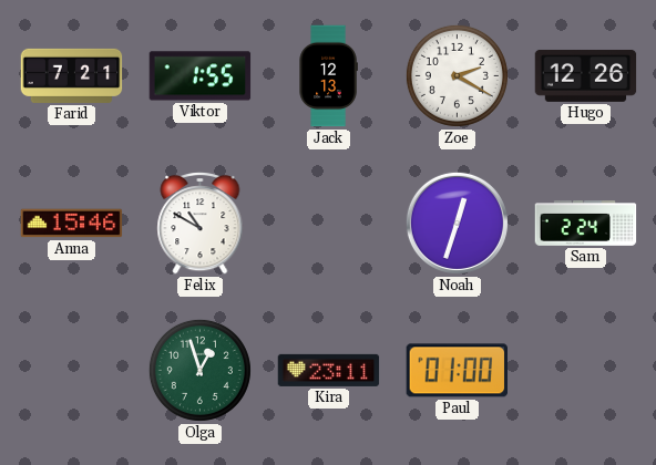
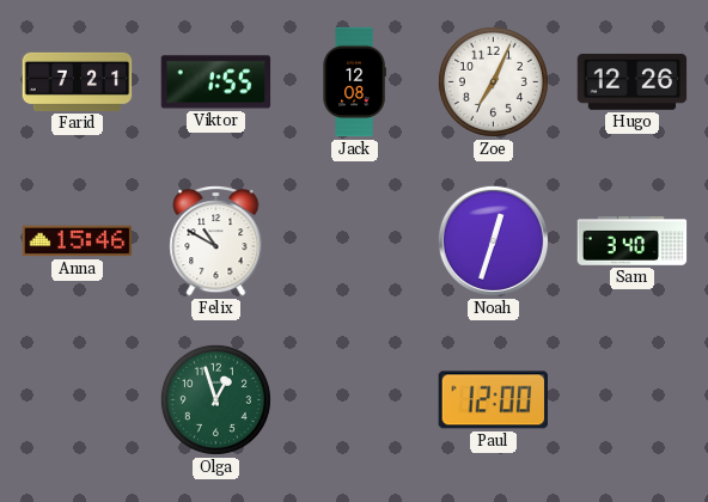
Jack: 12:13 -> 12:08
Zoe: 2:20 -> 7:04
Sam: 2:24 -> 3:40
Kira: 23:11 -> none
Paul: 01:00 -> 12:00
